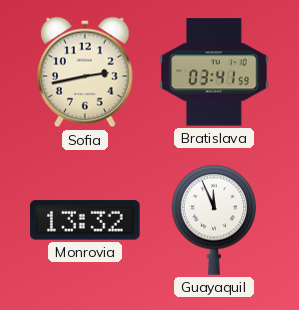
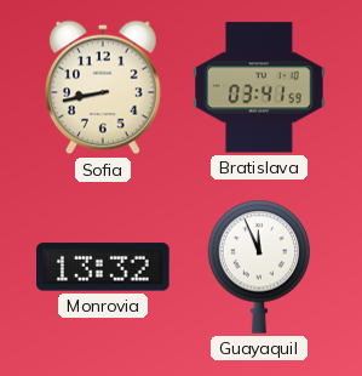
Sofia: 2:43 -> 8:43
